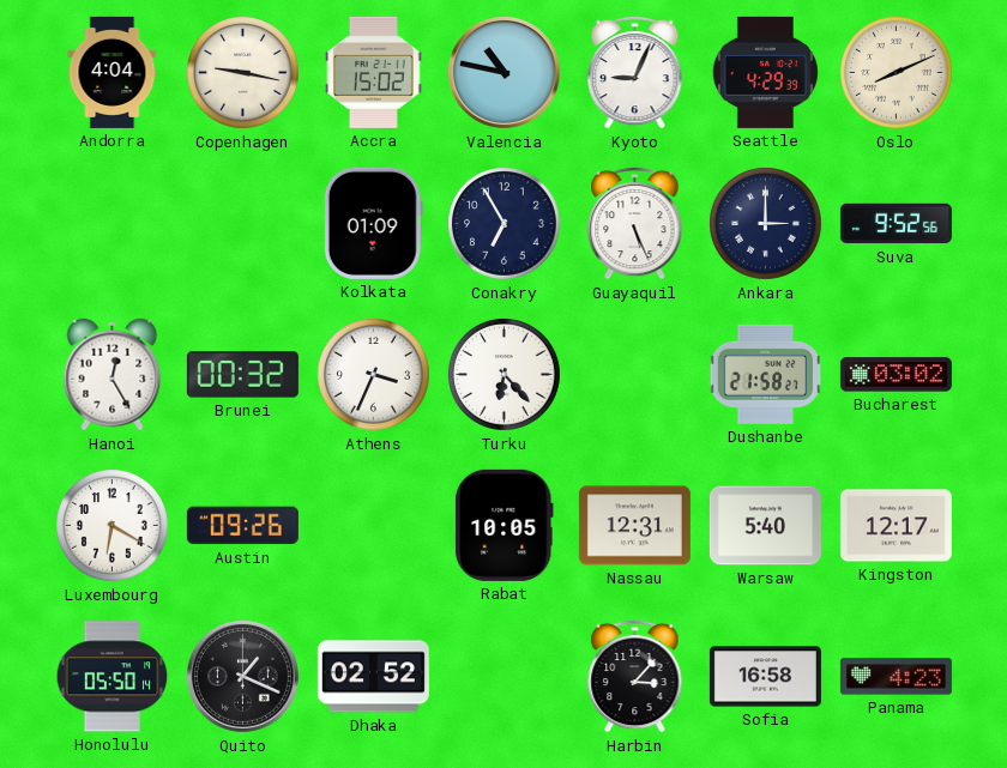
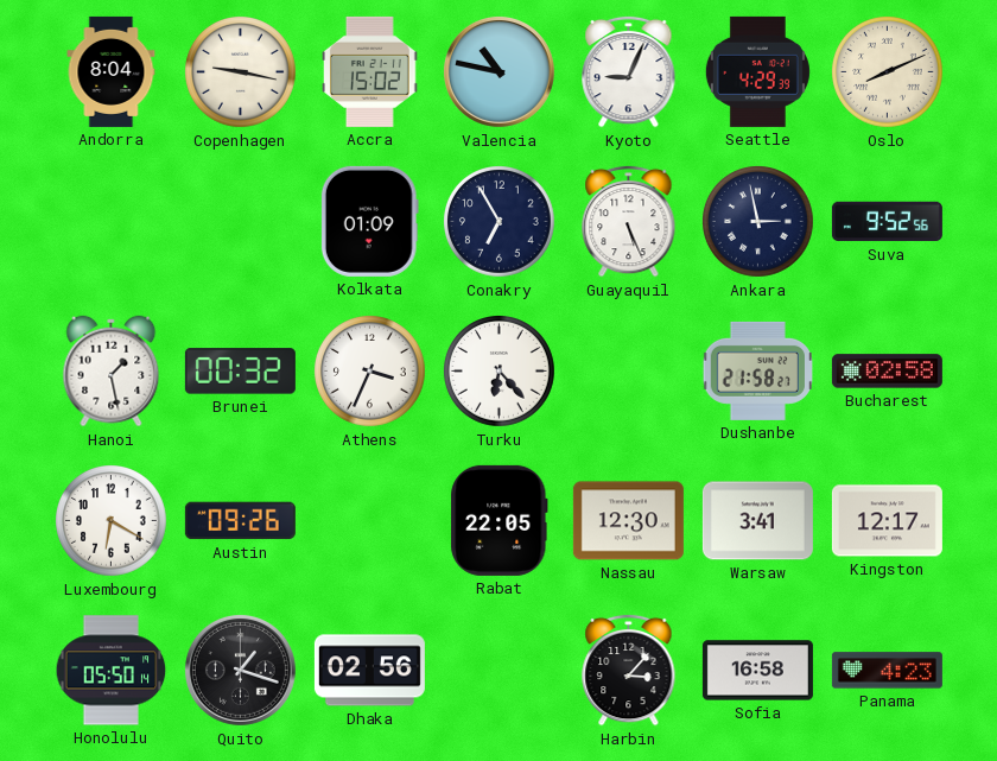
Andorra: 4:04 -> 8:04
Ankara: 3:00 -> 2:58
Hanoi: 12:25 -> 1:28
Bucharest: 03:02 -> 02:58
Rabat: 10:05 -> 22:05
Nassau: 12:31 -> 12:30
Warsaw: 5:40 -> 3:41
Quito: 1:19 -> 1:18
Dhaka: 02:52 -> 02:56
